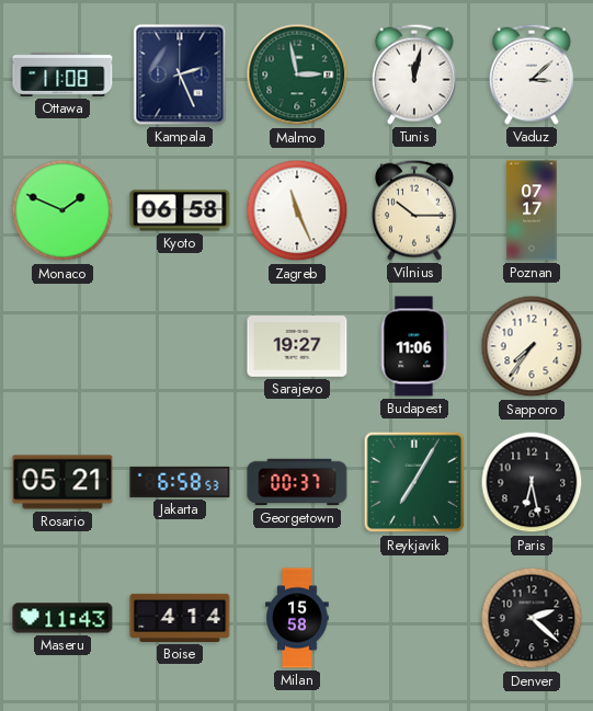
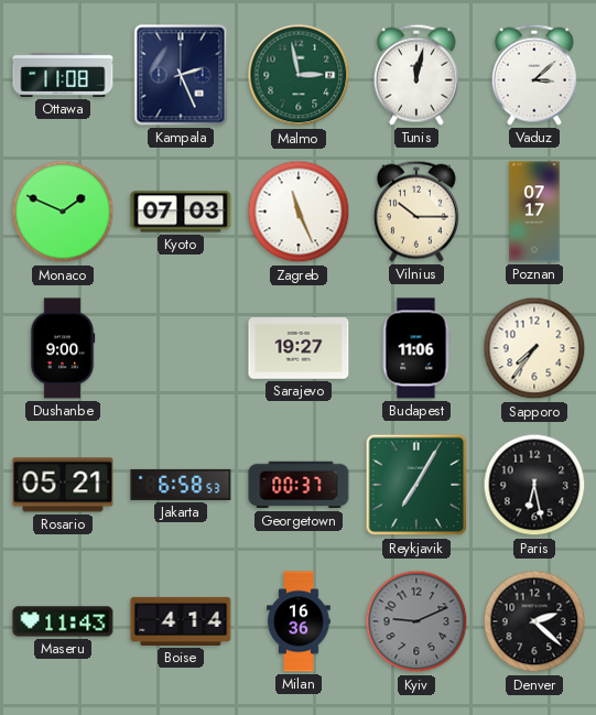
Kyoto: 06:58 -> 07:03
Dushanbe: none -> 9:00
Milan: 15:58 -> 16:36
Kyiv: none -> 9:11
